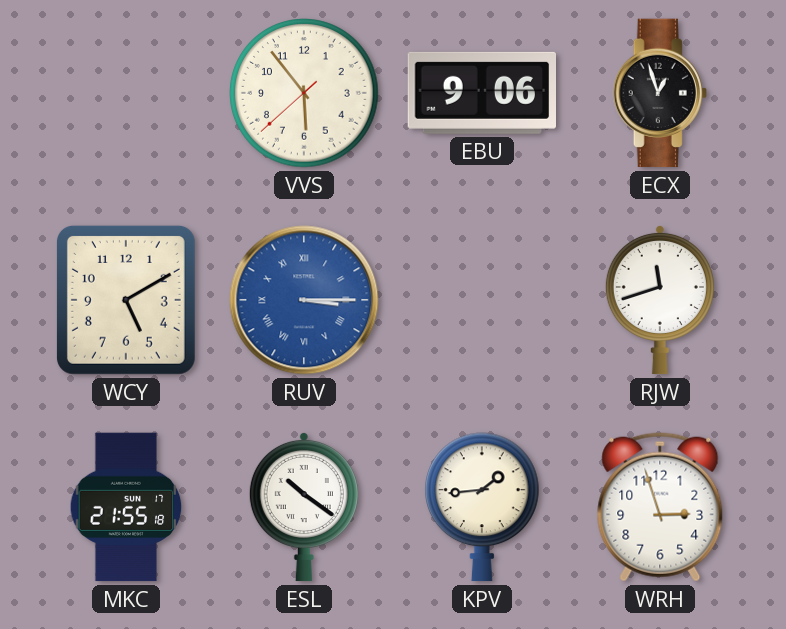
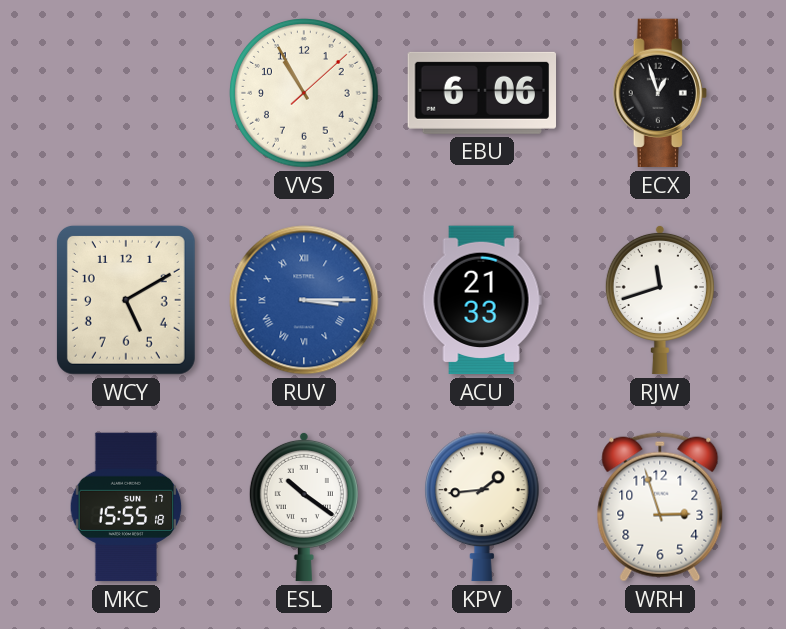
VVS: 5:53 -> 10:55
EBU: 9:06 -> 6:06
ACU: none -> 21:33
MKC: 21:55 -> 15:55
